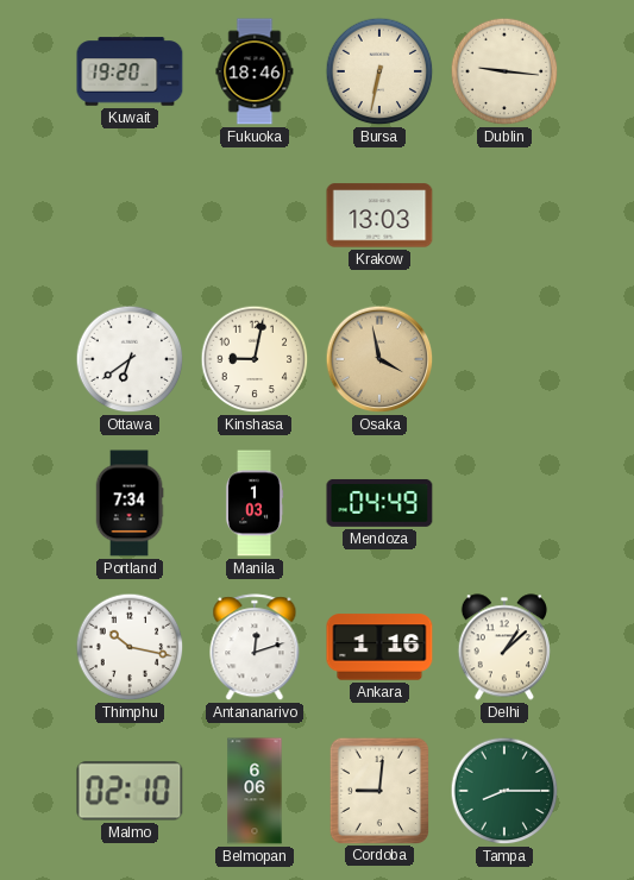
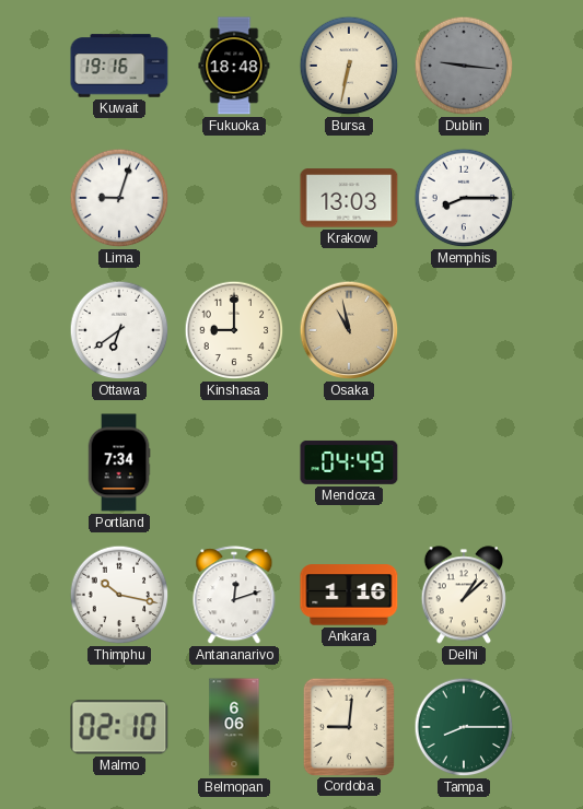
Kuwait: 19:20 -> 19:16
Fukuoka: 18:46 -> 18:48
Dublin dial: cream -> grey
Lima: none -> 9:03
Memphis: none -> 8:15
Kinshasa: 9:02 -> 9:00
Osaka: 3:58 -> 10:58
Manila: 1:03 -> none
